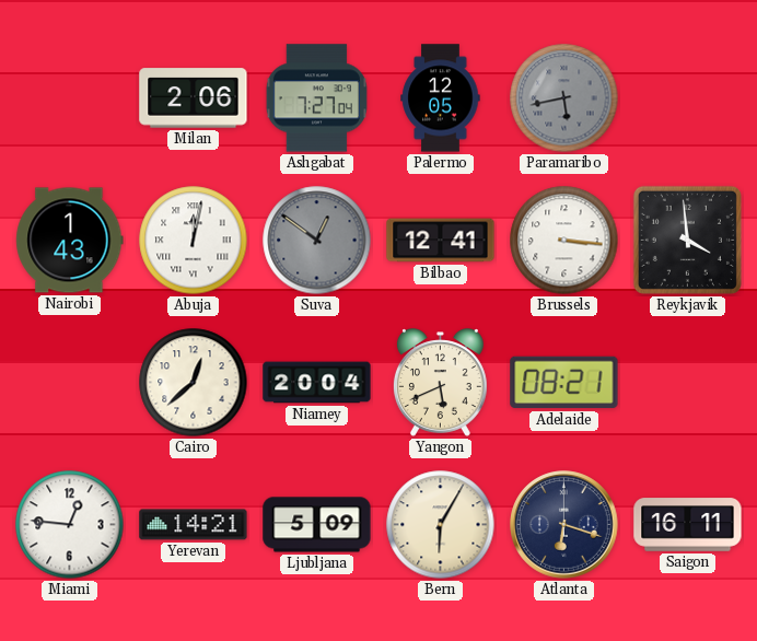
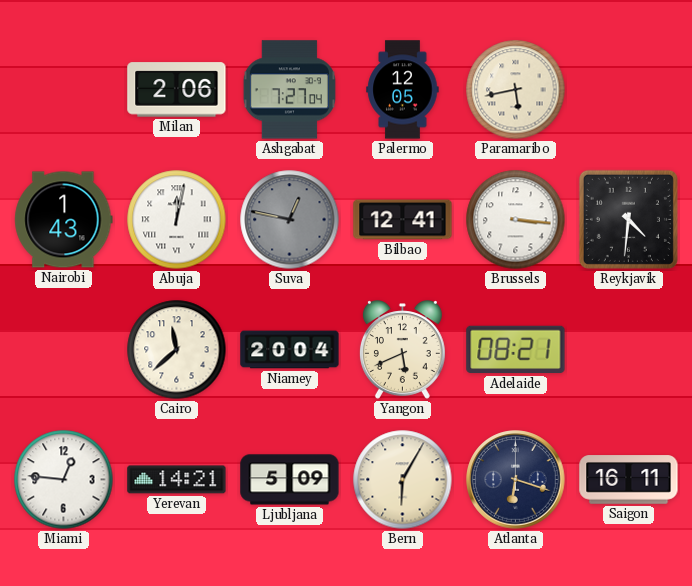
Paramaribo dial: grey -> cream
Suva: 12:51 -> 12:47
Reykjavik: 3:59 -> 4:31
Cairo: 12:38 -> 11:38
